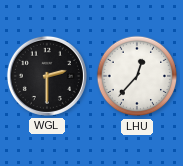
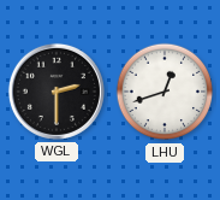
LHU: 12:37 -> 12:42
